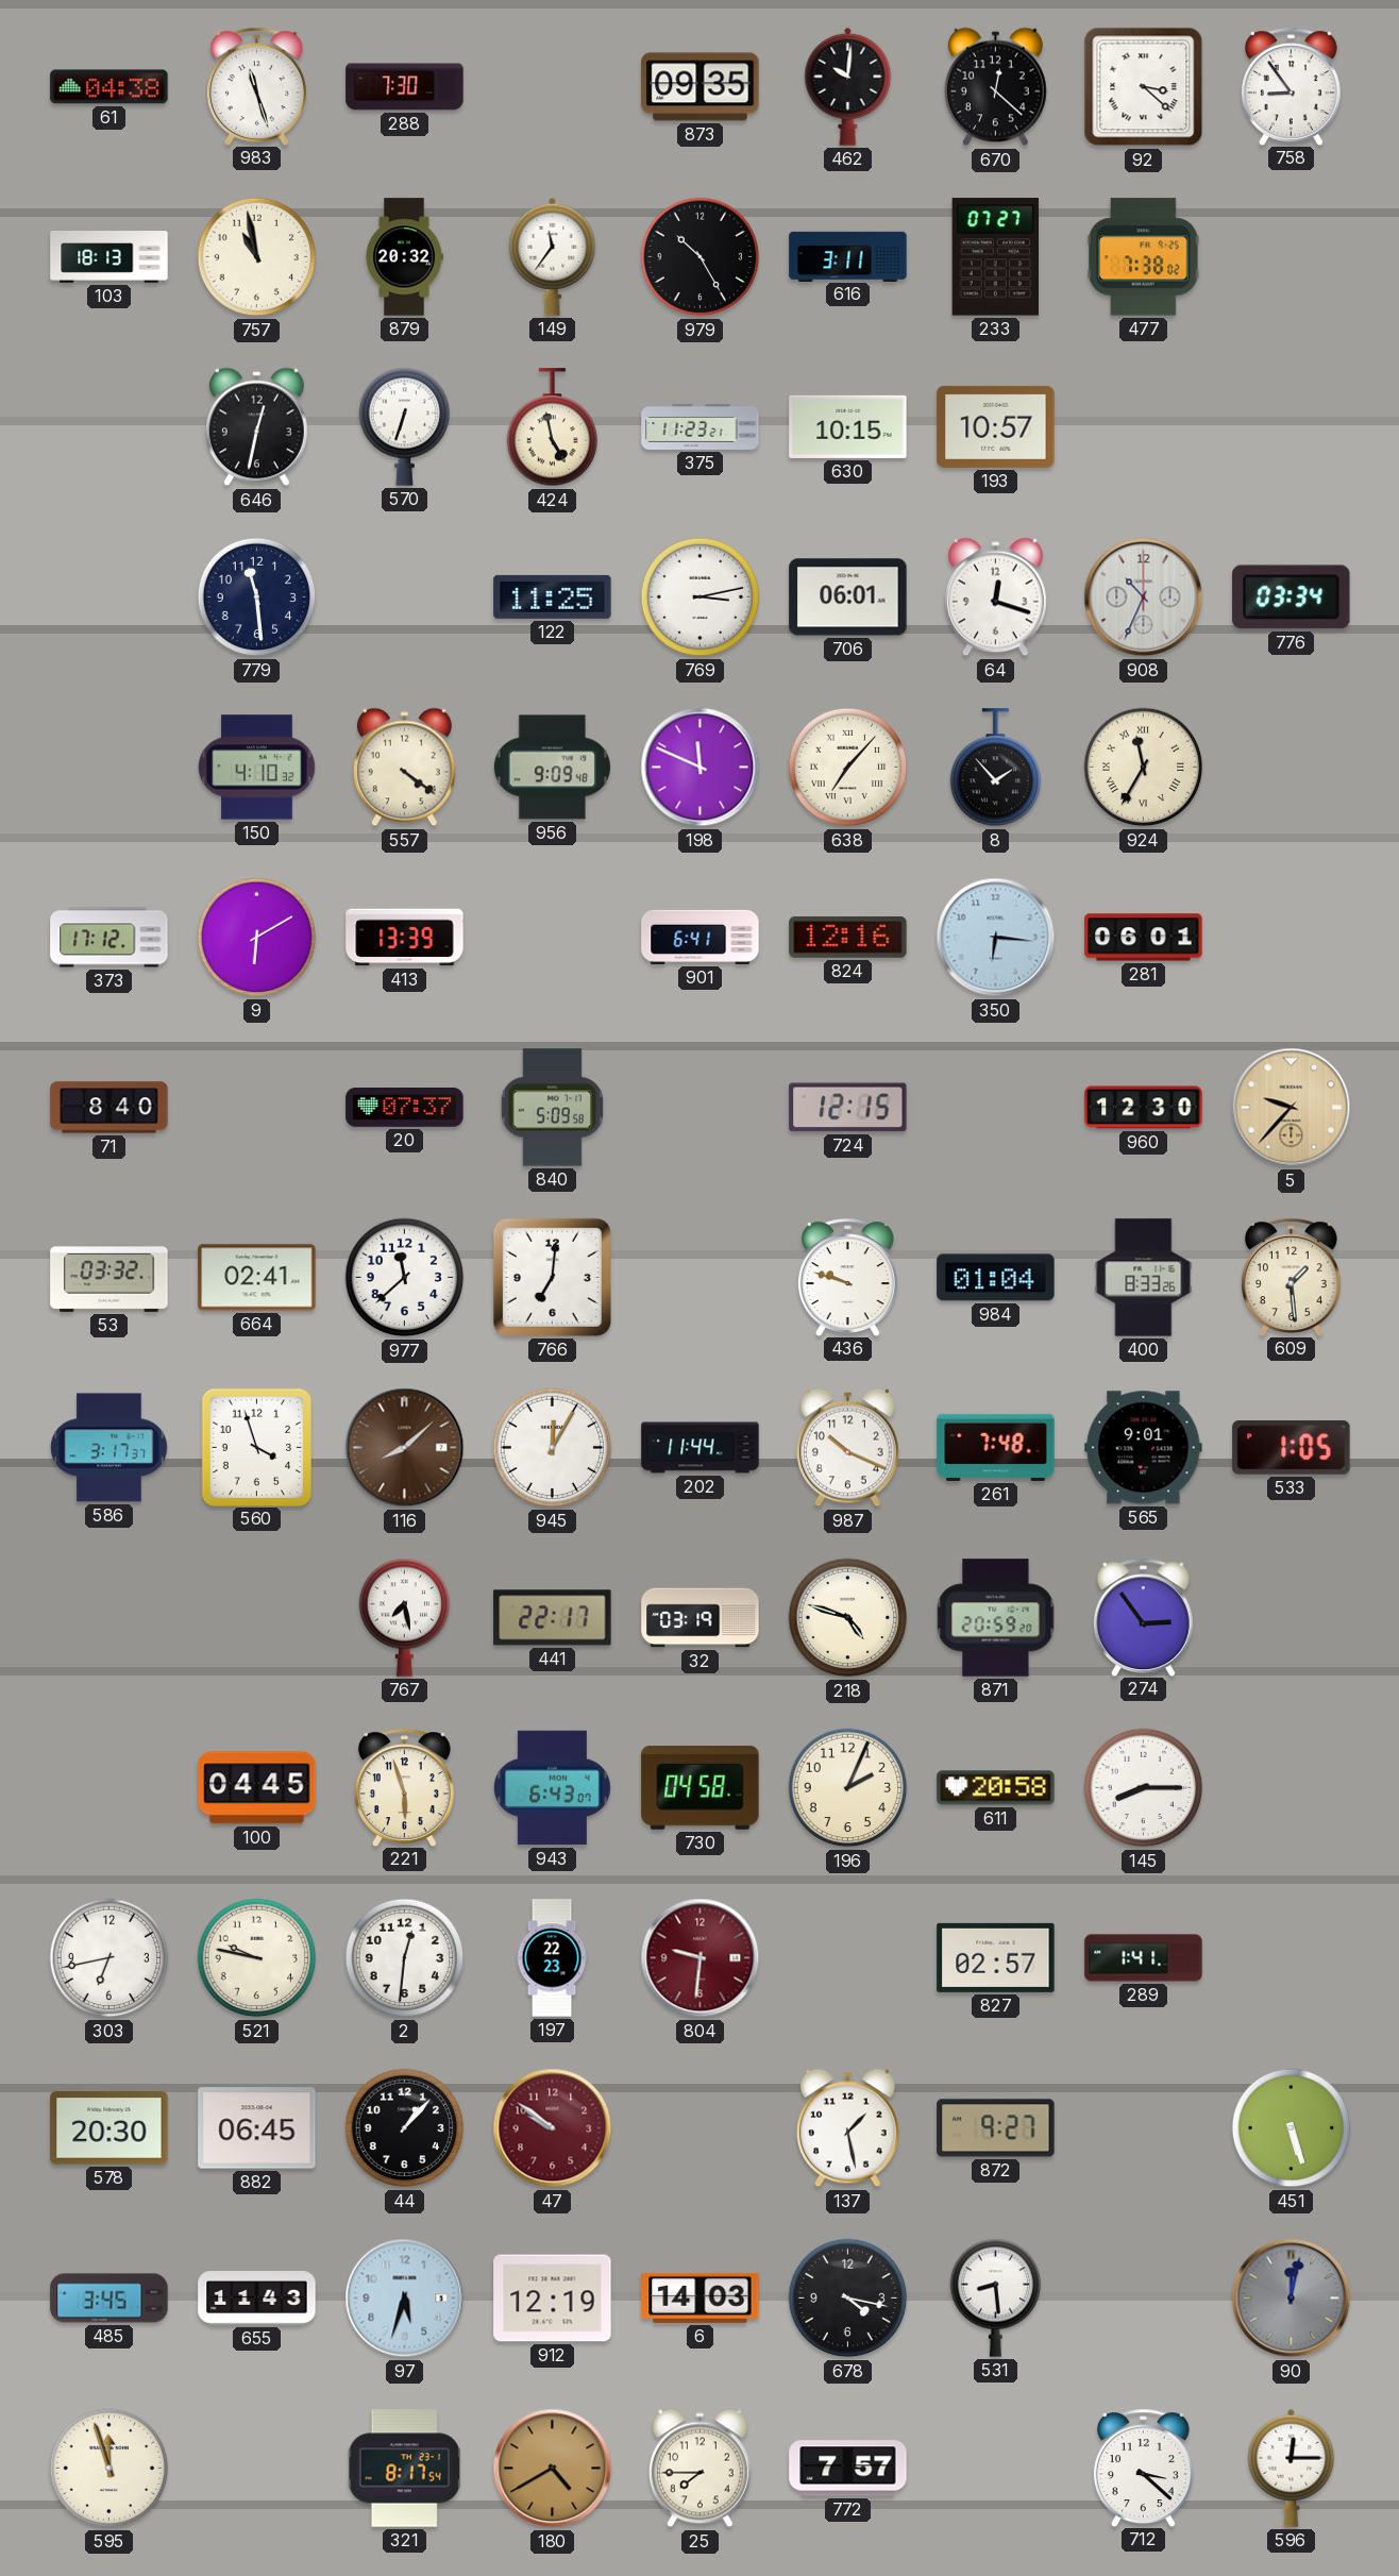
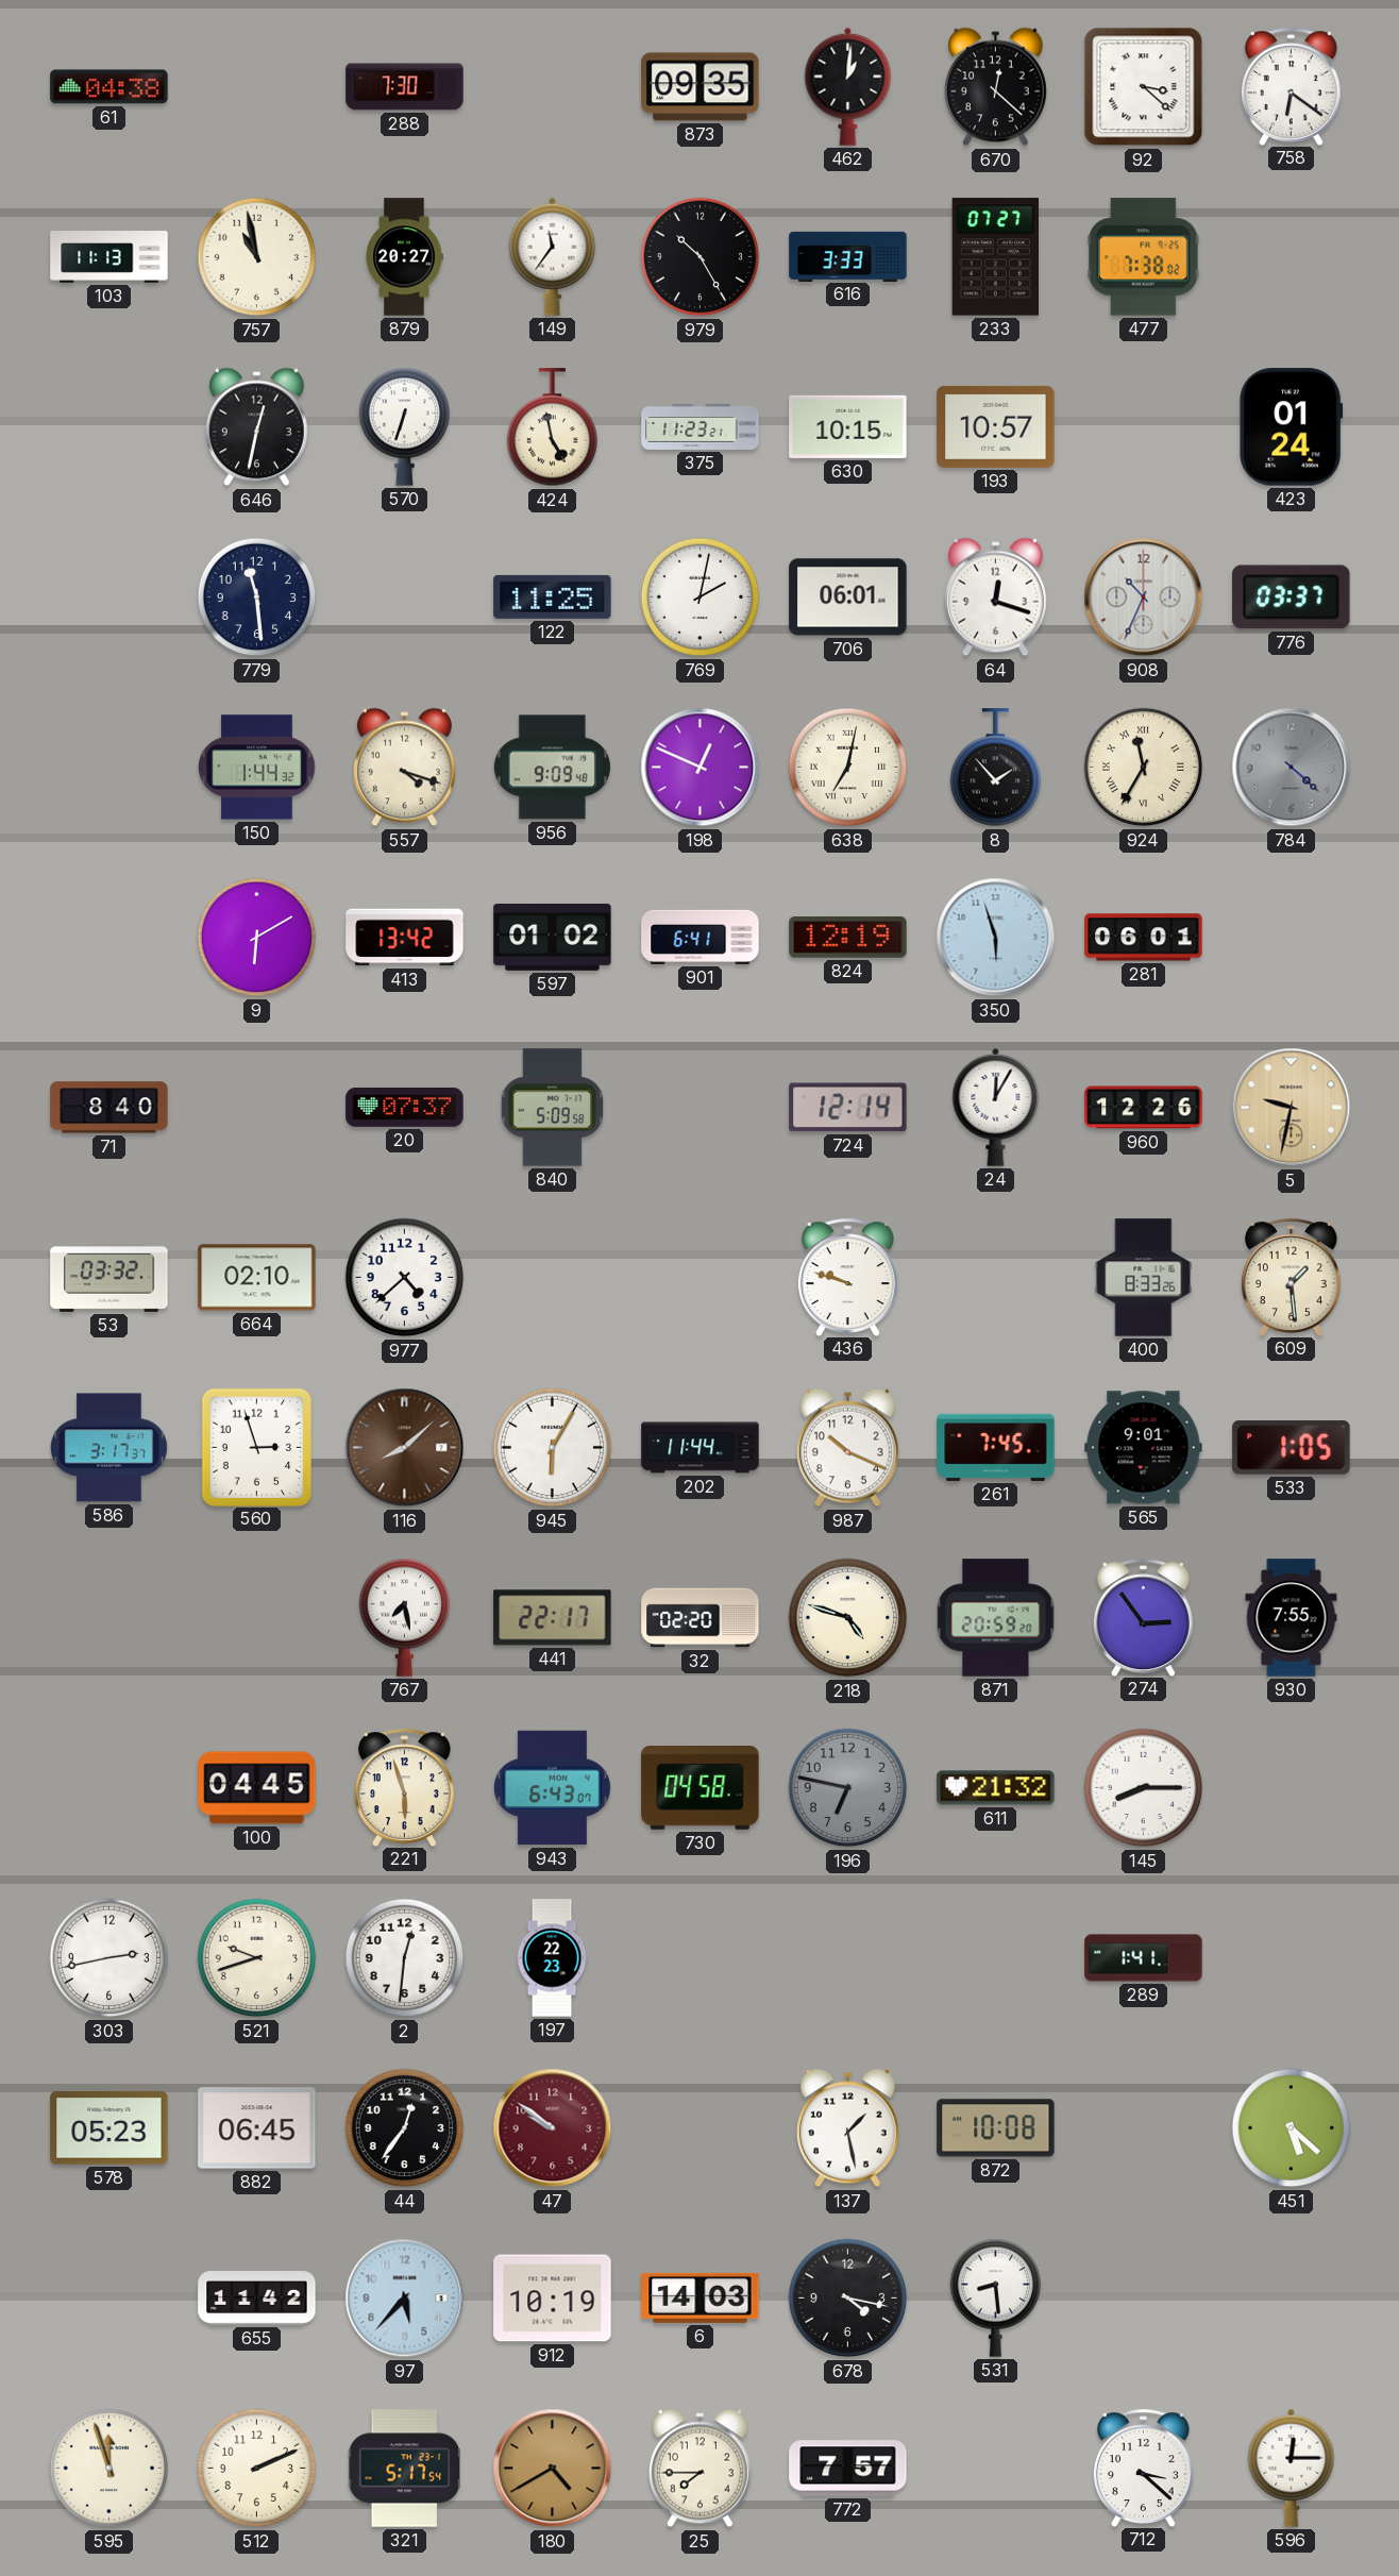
983: 11:27 -> none
462: 10:01 -> 1:01
758: 8:54 -> 6:21
103: 18:13 -> 11:13
879: 20:32 -> 20:27
616: 3:11 -> 3:33
423: none -> 01:24
769: 3:13 -> 2:02
776: 03:34 -> 03:37
150: 4:10 -> 1:44
557: 4:21 -> 4:18
198: 11:49 -> 12:49
638: 7:07 -> 7:02
784: none -> 4:22
373: 17:12 -> none
413: 13:39 -> 13:42
597: none -> 01:02
824: 12:16 -> 12:19
350: 6:16 -> 5:57
724: 12:15 -> 12:14
24: none -> 12:05
960: 12:30 -> 12:26
5: 9:37 -> 9:32
664: 02:41 -> 02:10
977: 11:38 -> 4:38
766: 7:01 -> none
984: 01:04 -> none
560: 3:57 -> 2:57
945: 12:05 -> 6:05
261: 7:48 -> 7:45
32: 03:19 -> 02:20
930: none -> 7:55
196: 2:04 -> 6:47
196 dial: cream -> grey
611: 20:58 -> 21:32
303: 6:43 -> 2:43
521: 9:47 -> 9:42
804: 9:31 -> none
827: 02:57 -> none
578: 20:30 -> 05:23
44: 1:07 -> 12:36
872: 9:27 -> 10:08
451: 5:27 -> 5:22
485: 3:45 -> none
655: 11:43 -> 11:42
97: 5:33 -> 5:37
912: 12:19 -> 10:19
90: 12:02 -> none
512: none -> 2:11
321: 8:17 -> 5:17
